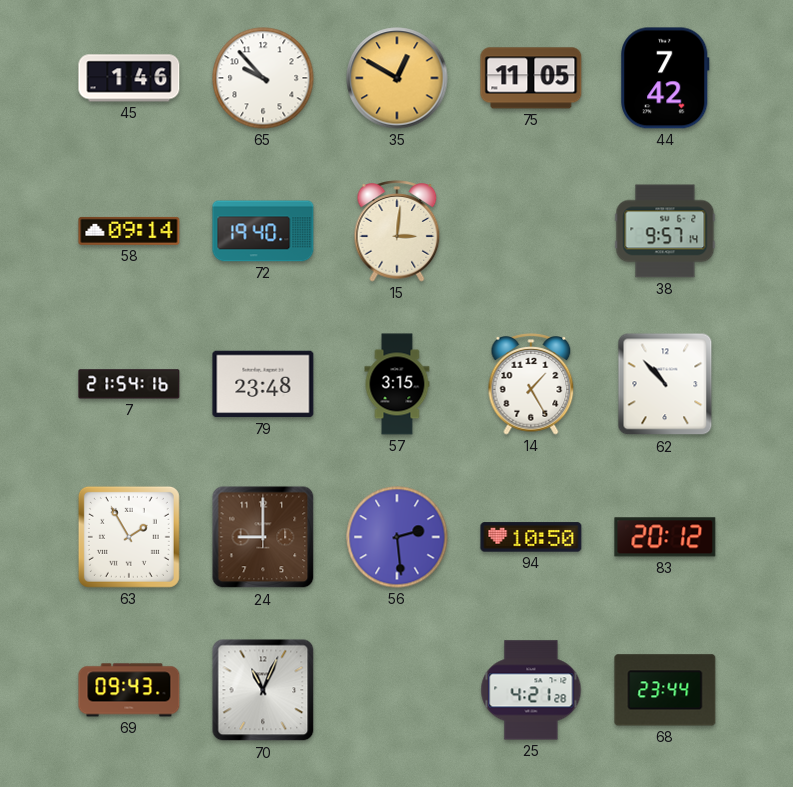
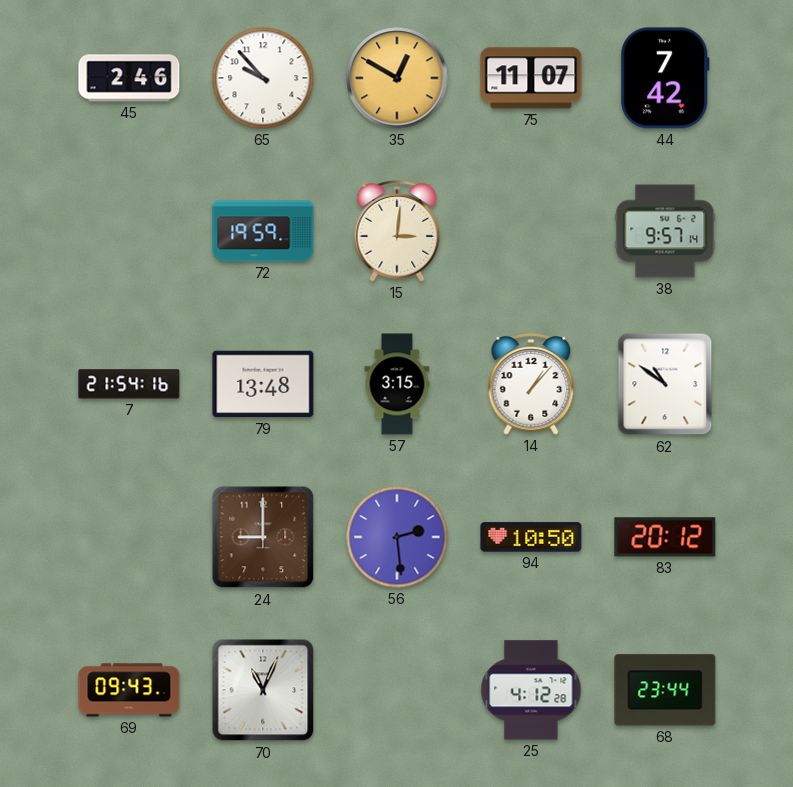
45: 1:46 -> 2:46
75: 11:05 -> 11:07
58: 09:14 -> none
72: 19:40 -> 19:59
79: 23:48 -> 13:48
14: 1:25 -> 1:07
62: 10:53 -> 10:51
63: 1:55 -> none
25: 4:21 -> 4:12
